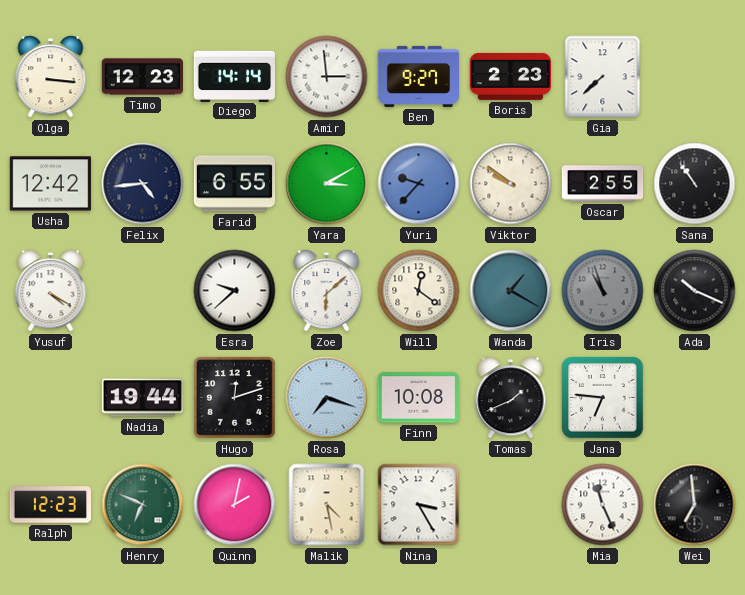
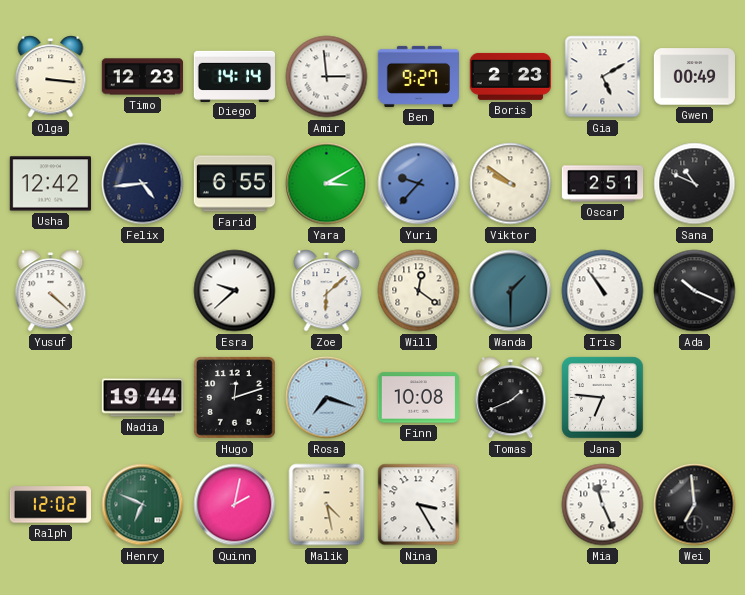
Gia: 7:38 -> 5:10
Gwen: none -> 00:49
Oscar: 2:55 -> 2:51
Sana: 10:54 -> 10:49
Yusuf: 4:20 -> 4:22
Wanda: 1:20 -> 1:30
Iris: 10:57 -> 10:54
Iris dial: grey -> white
Ralph: 12:23 -> 12:02
